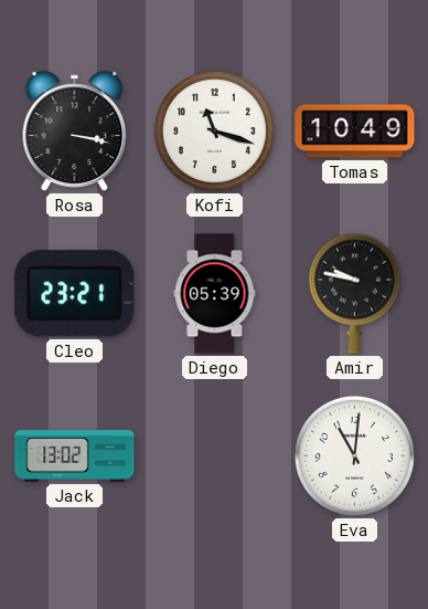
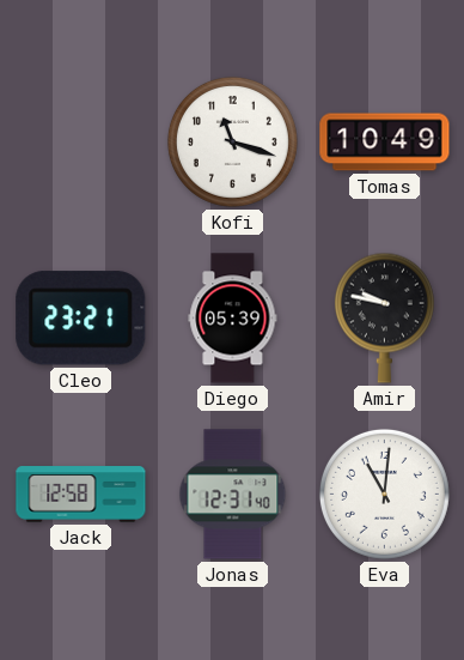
Rosa: 3:17 -> none
Jack: 13:02 -> 12:58
Jonas: none -> 12:31
